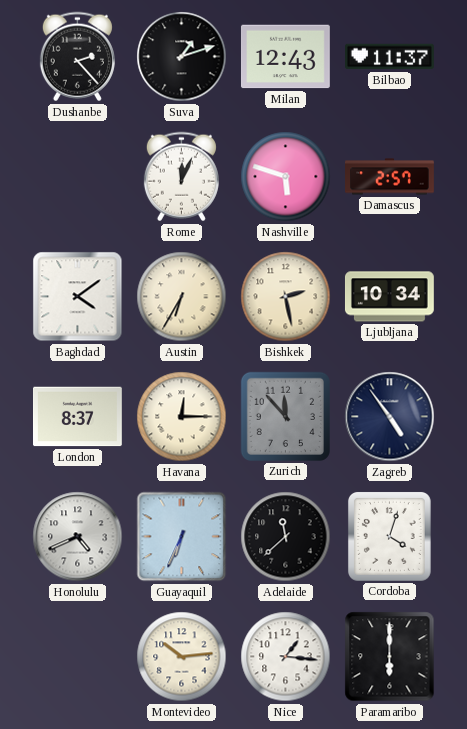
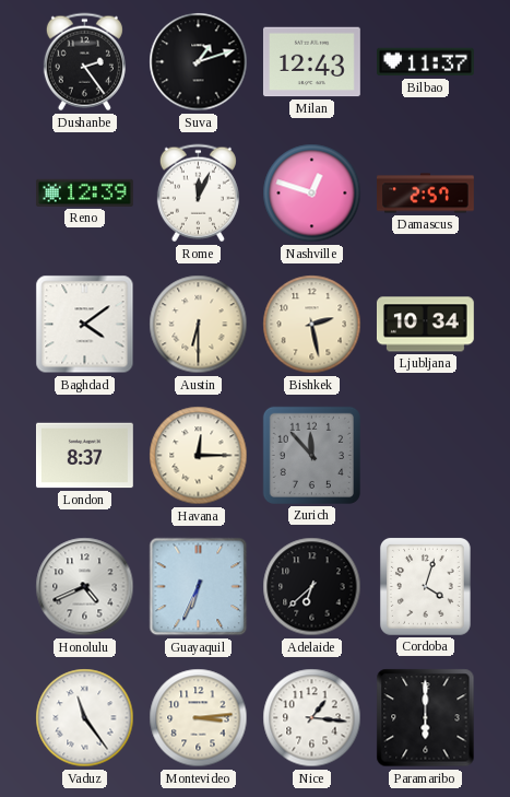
Dushanbe: 2:23 -> 2:24
Reno: none -> 12:39
Nashville: 5:48 -> 12:48
Austin: 6:35 -> 6:30
Zagreb: 4:54 -> none
Adelaide: 11:38 -> 6:38
Vaduz: none -> 11:24
Montevideo: 10:14 -> 3:14
